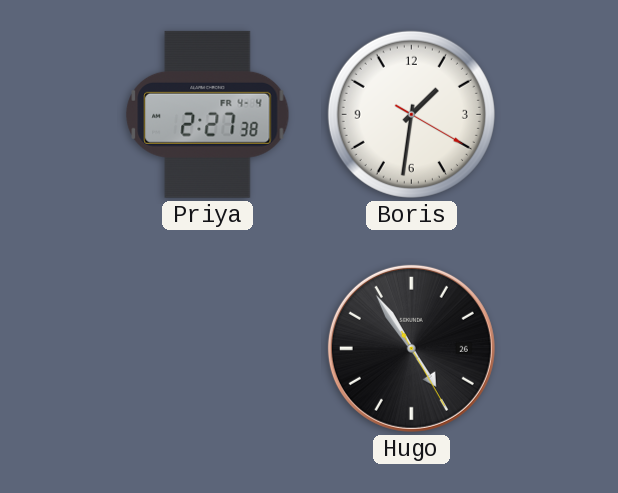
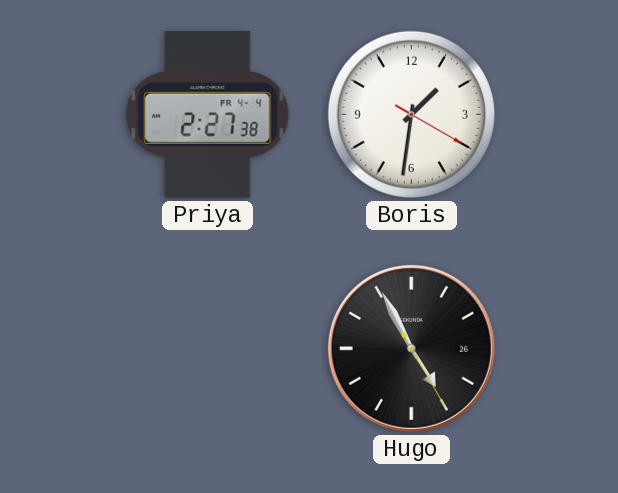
Hugo: 4:54 -> 4:55
